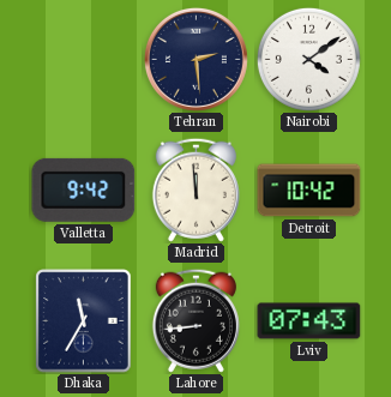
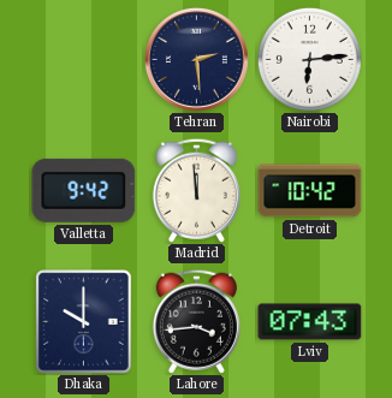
Nairobi: 4:09 -> 6:14
Dhaka: 11:35 -> 10:00
Lahore: 8:44 -> 3:44
